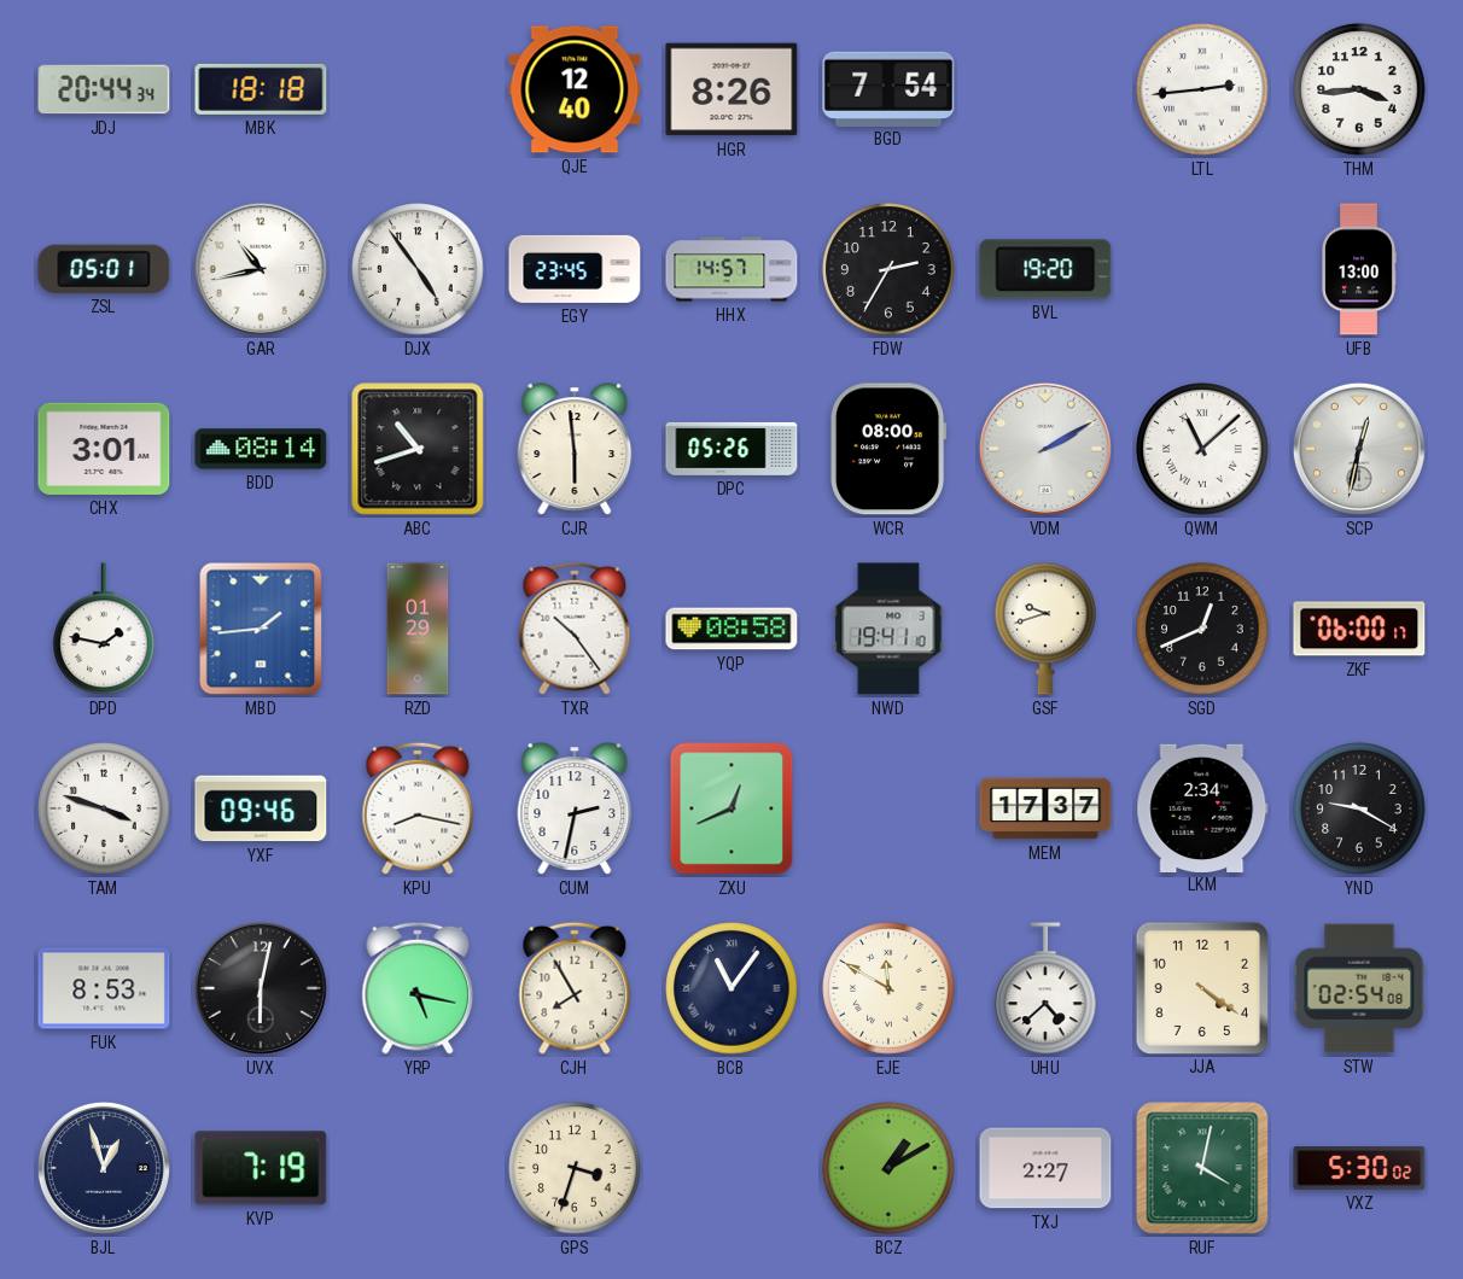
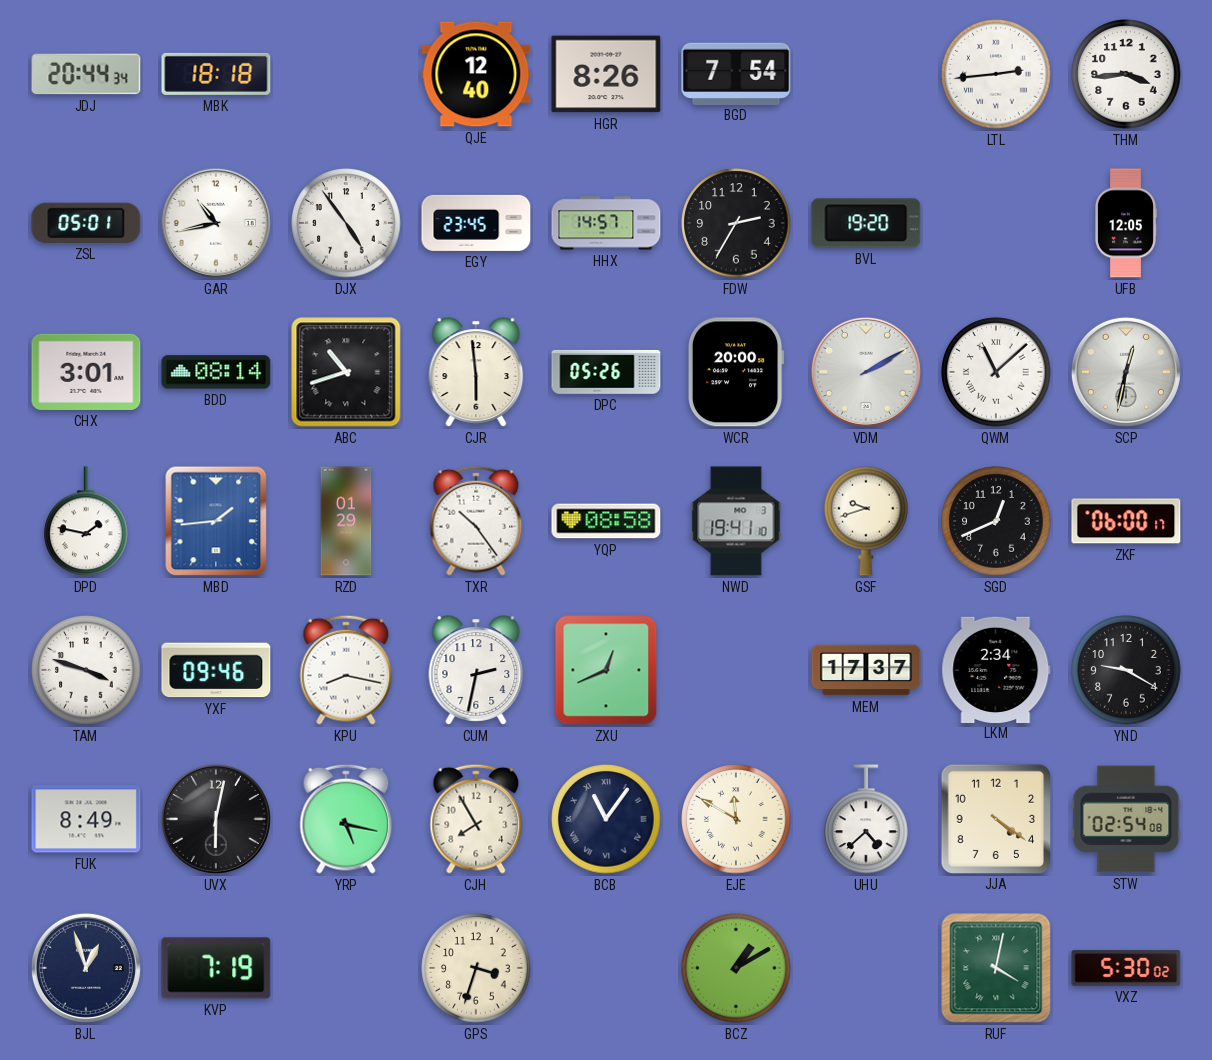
UFB: 13:00 -> 12:05
WCR: 08:00 -> 20:00
FUK: 8:53 -> 8:49
TXJ: 2:27 -> none
